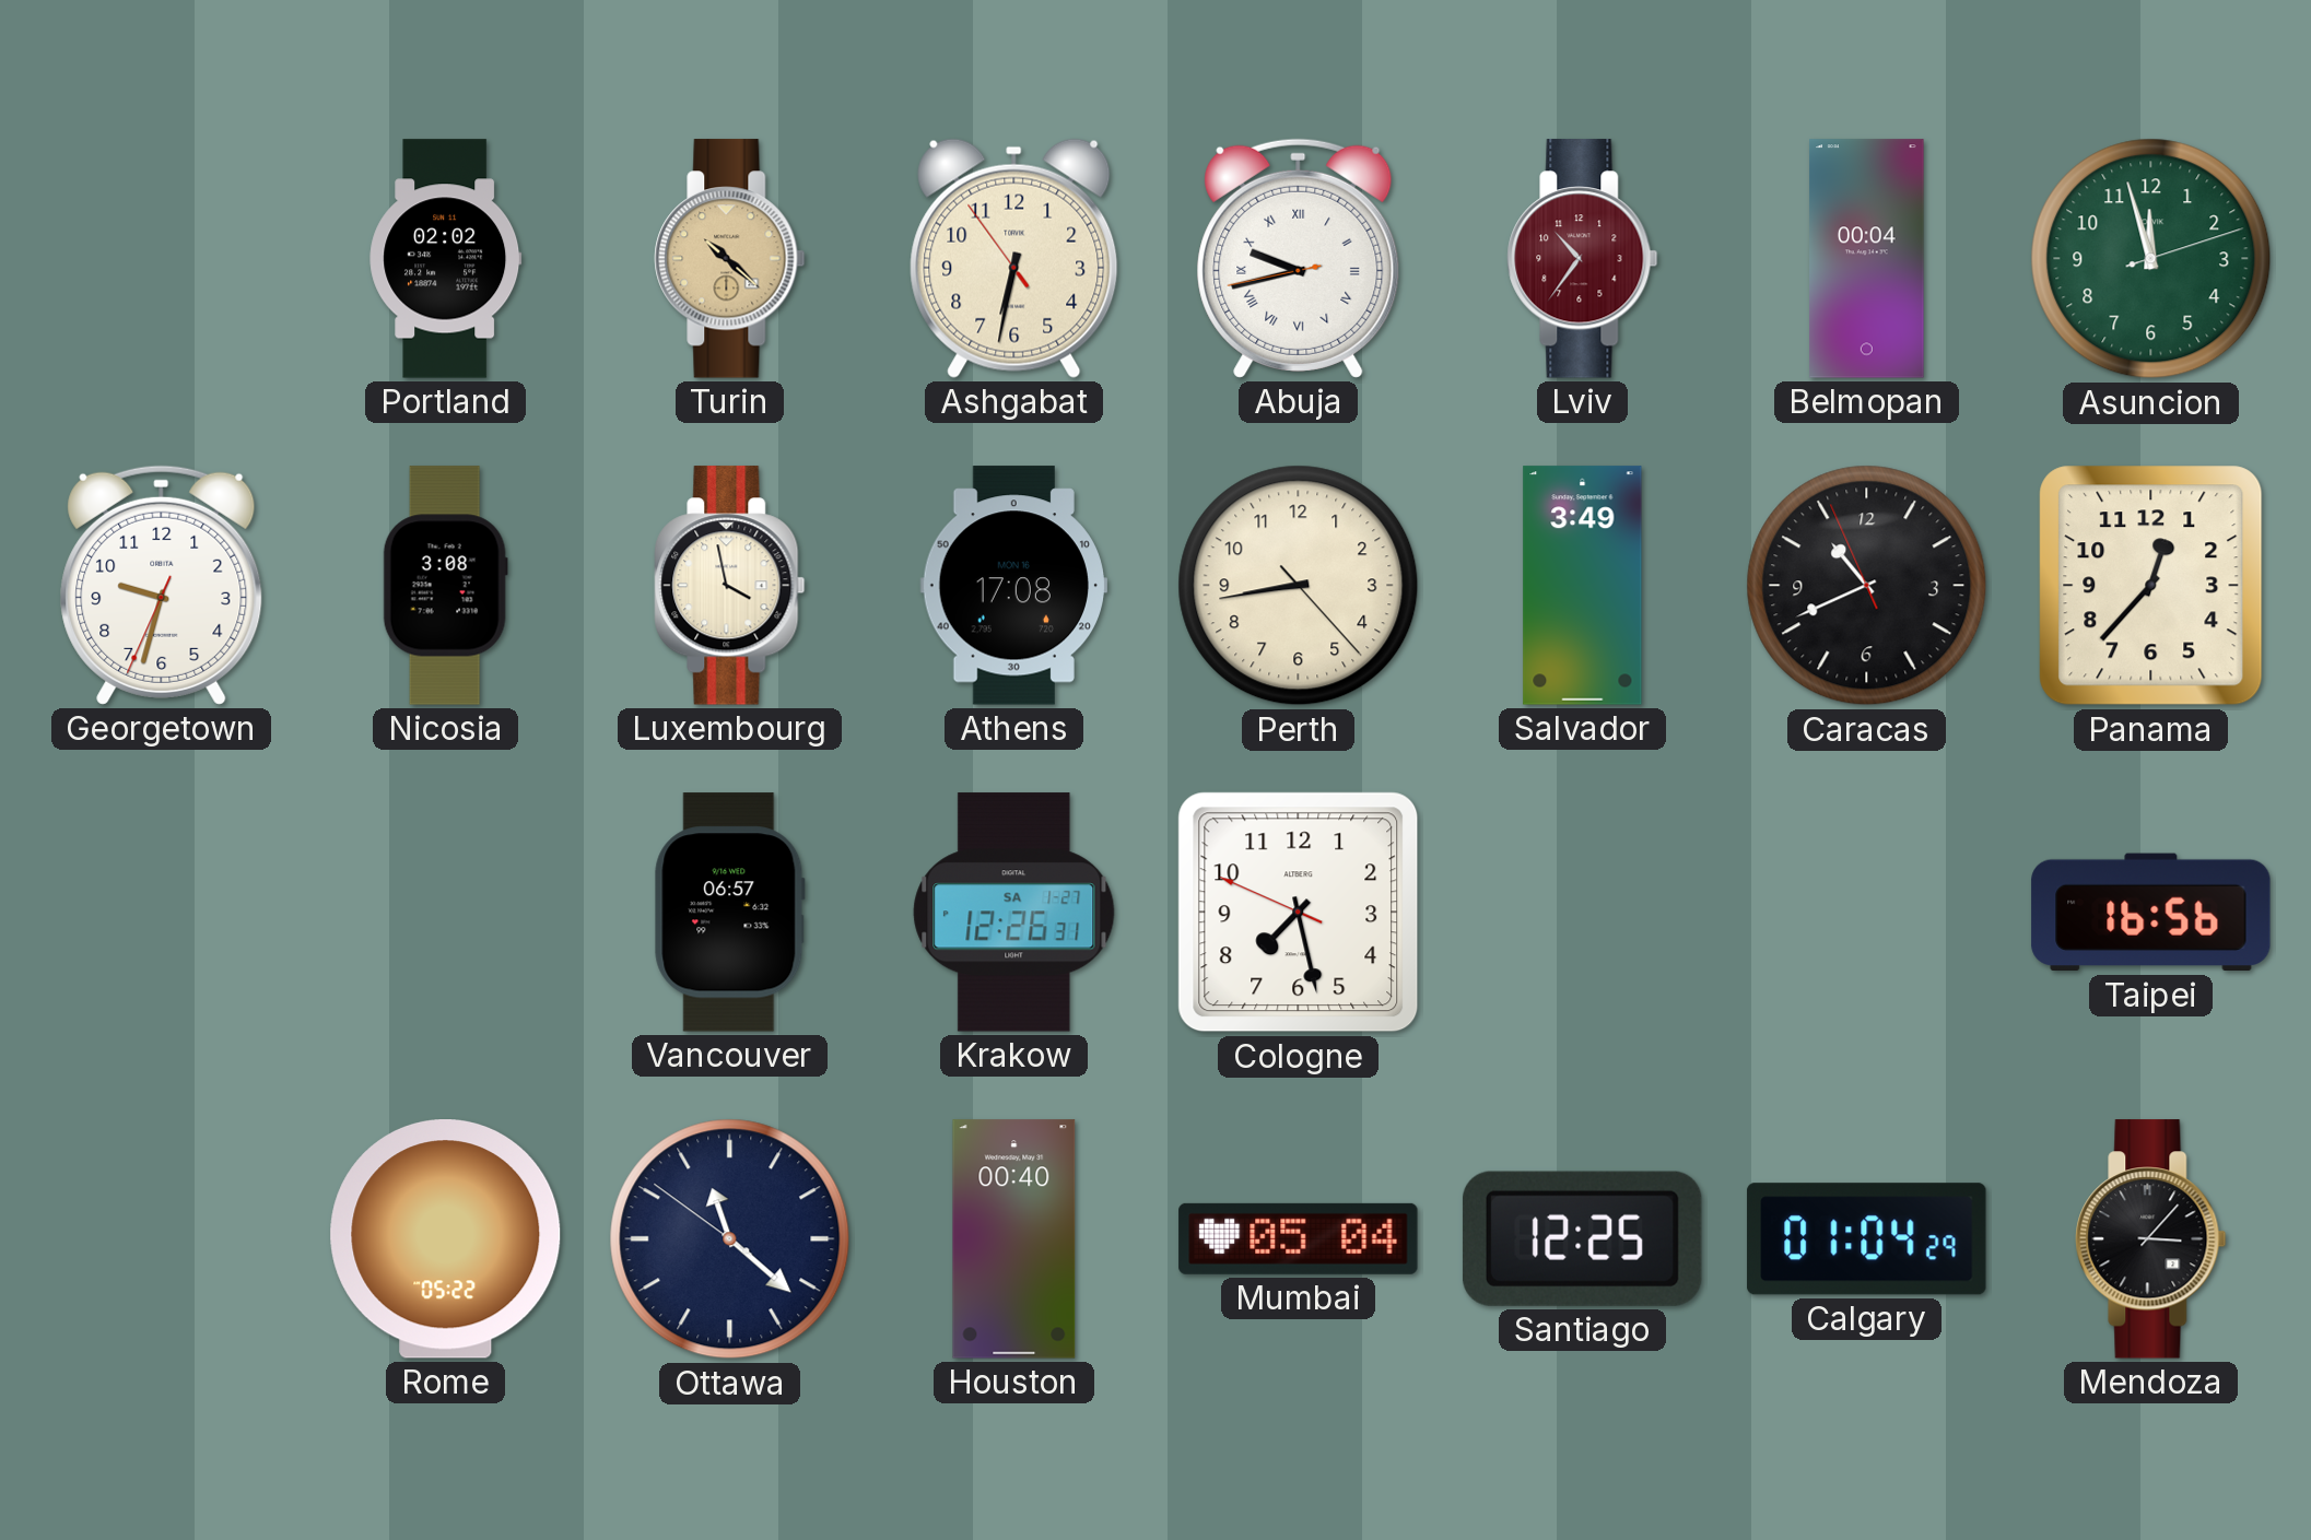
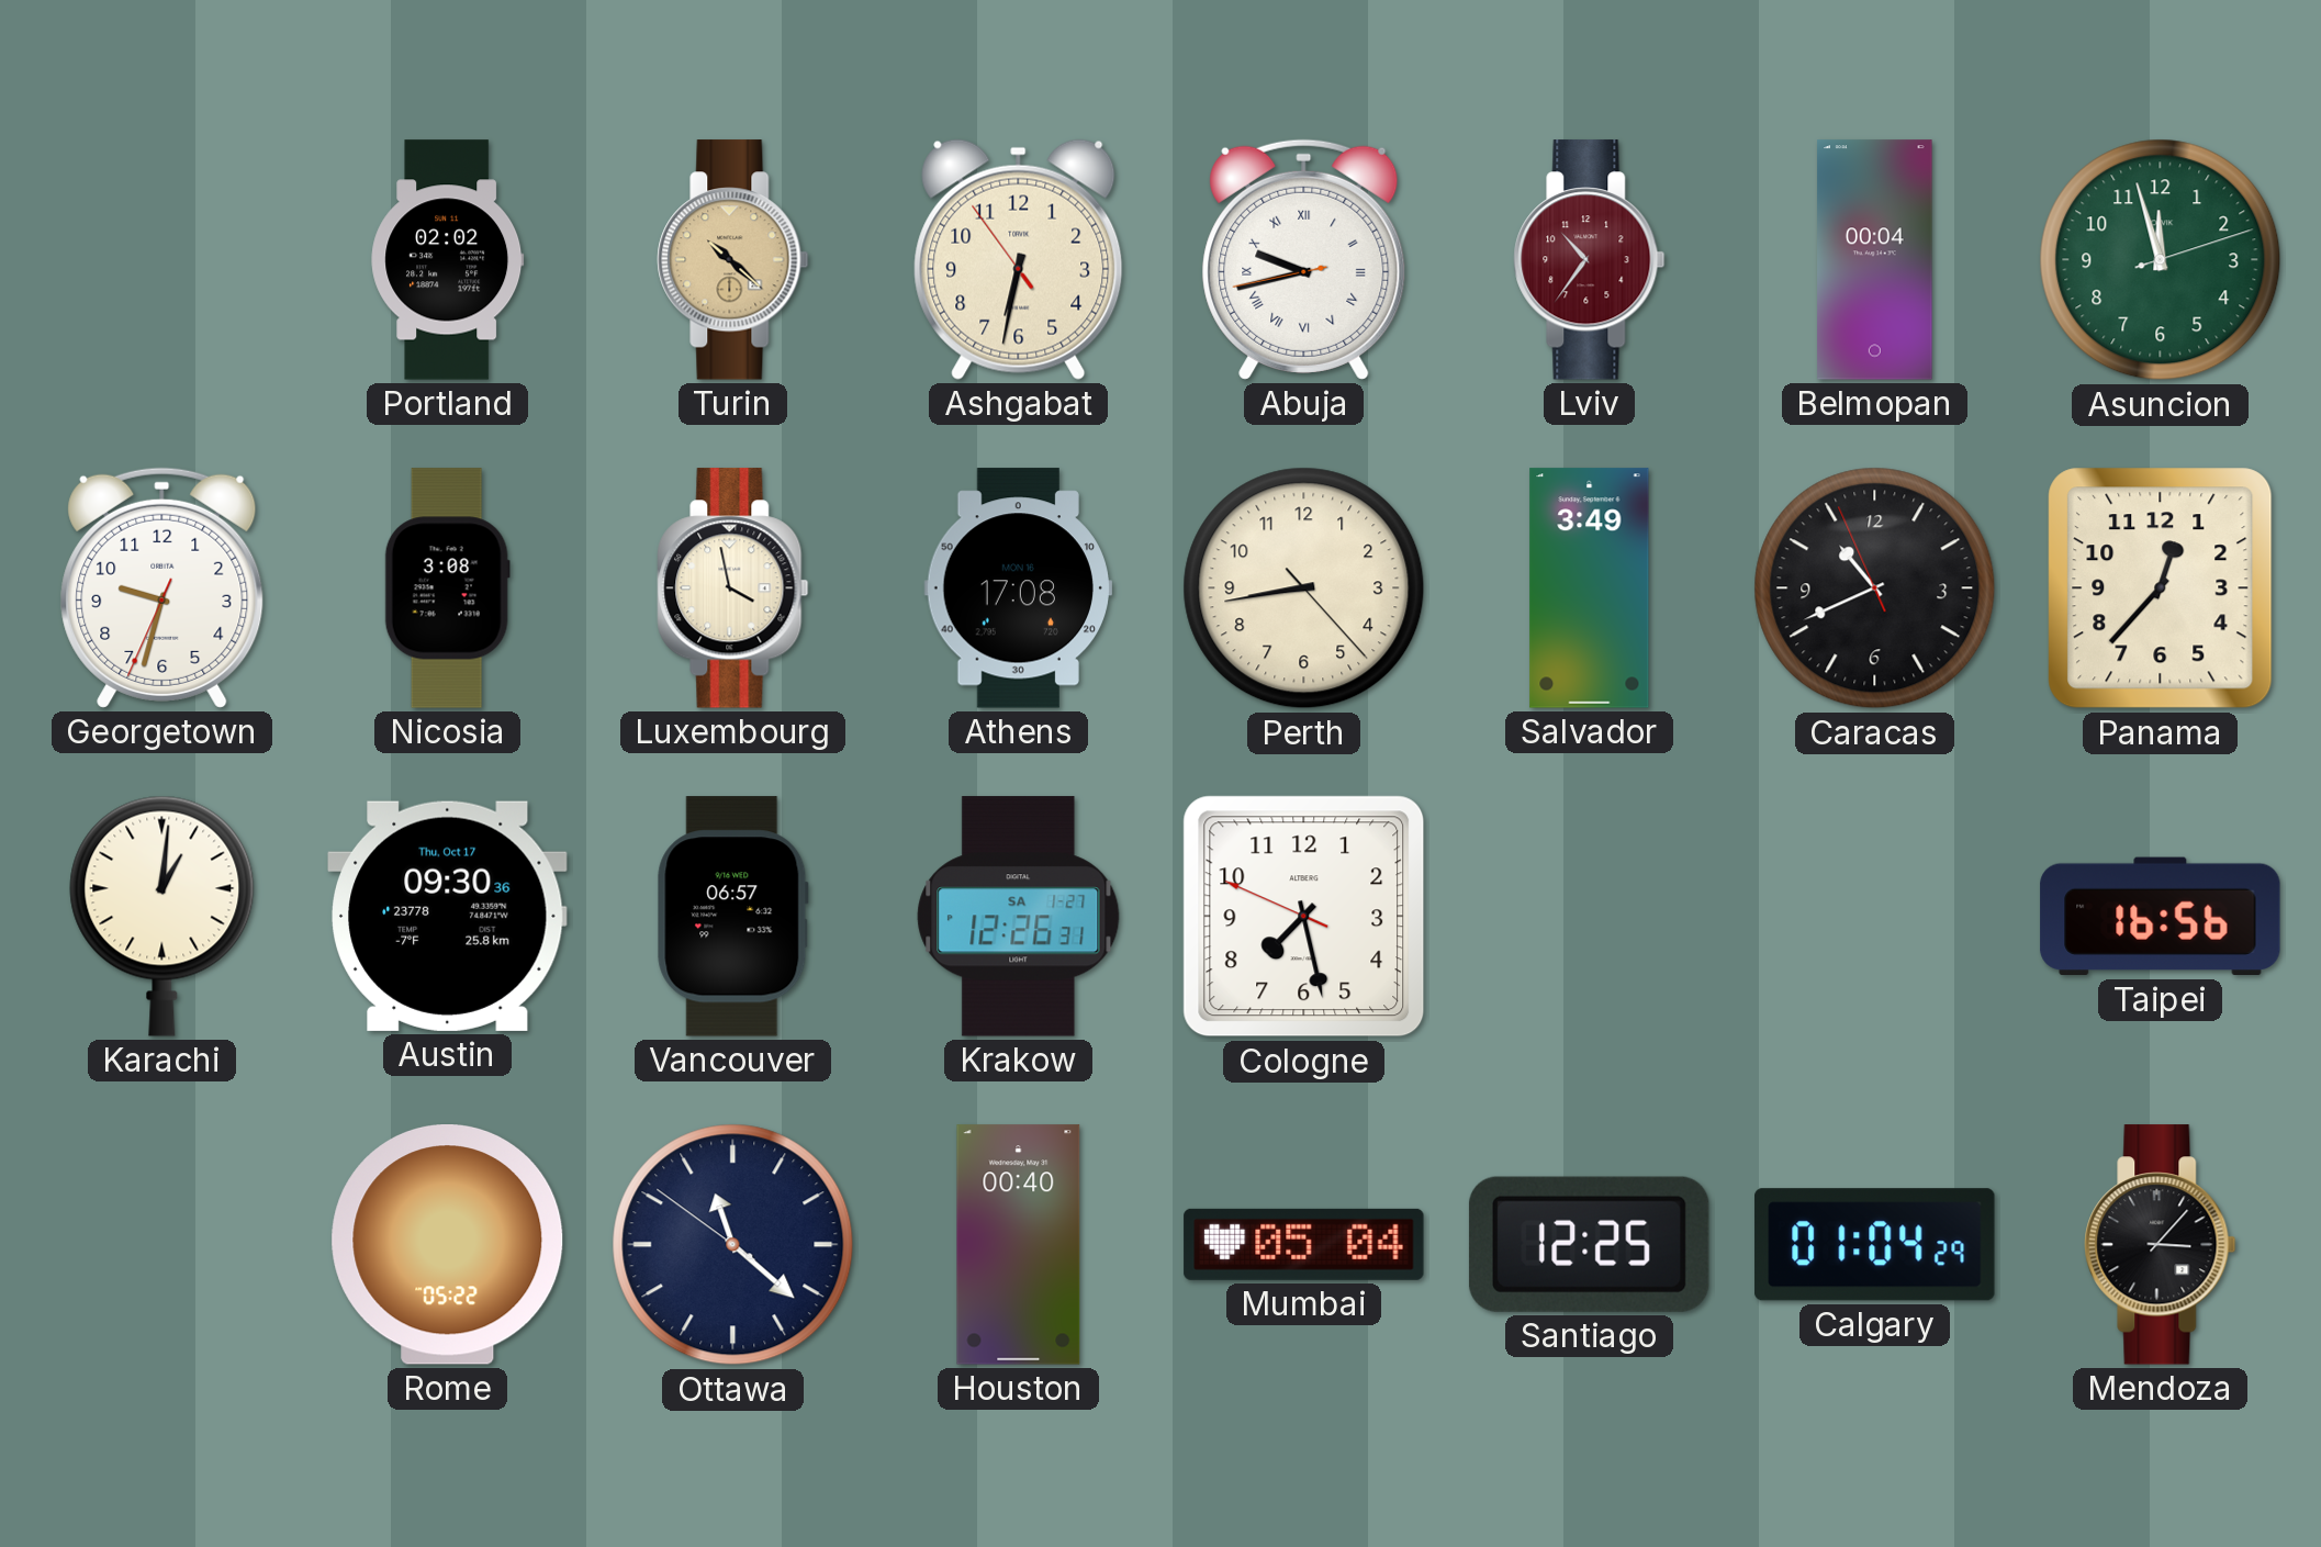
Karachi: none -> 1:01
Austin: none -> 09:30
